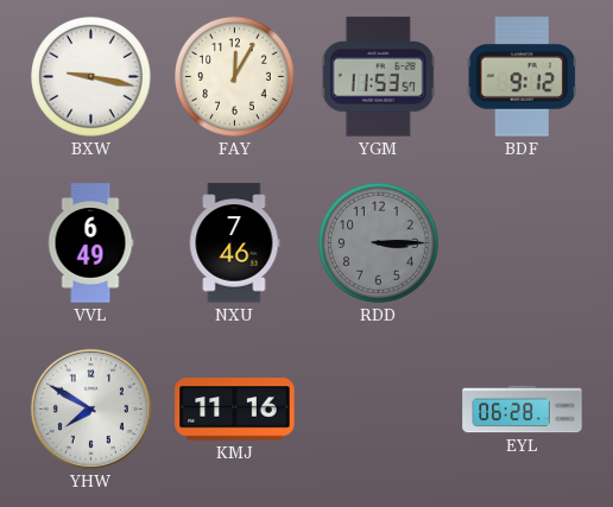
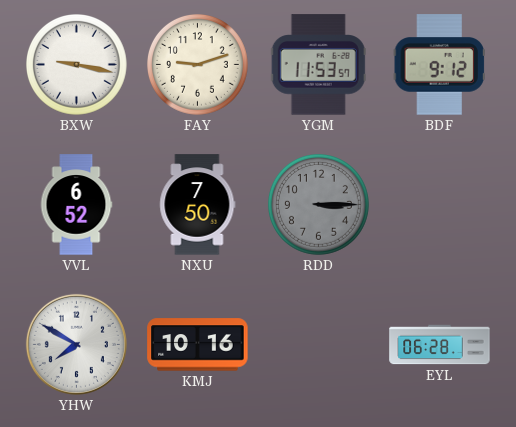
FAY: 12:05 -> 9:12
VVL: 6:49 -> 6:52
NXU: 7:46 -> 7:50
KMJ: 11:16 -> 10:16
